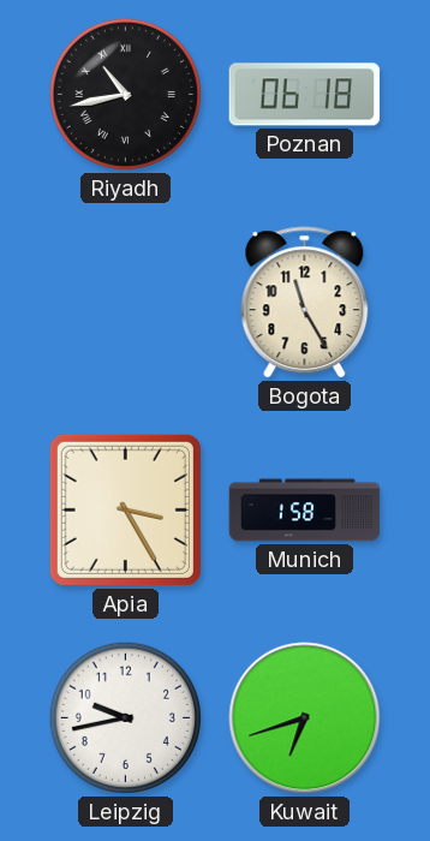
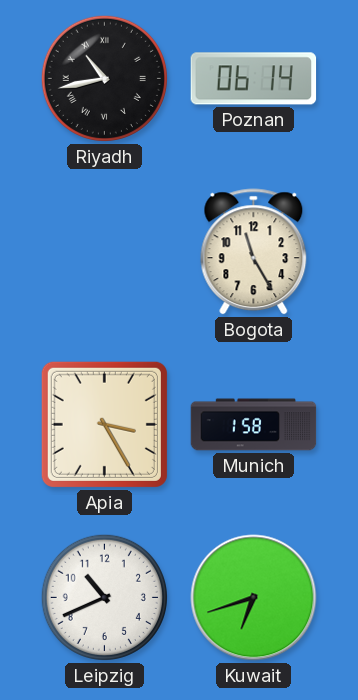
Poznan: 06:18 -> 06:14
Leipzig: 9:43 -> 10:41
